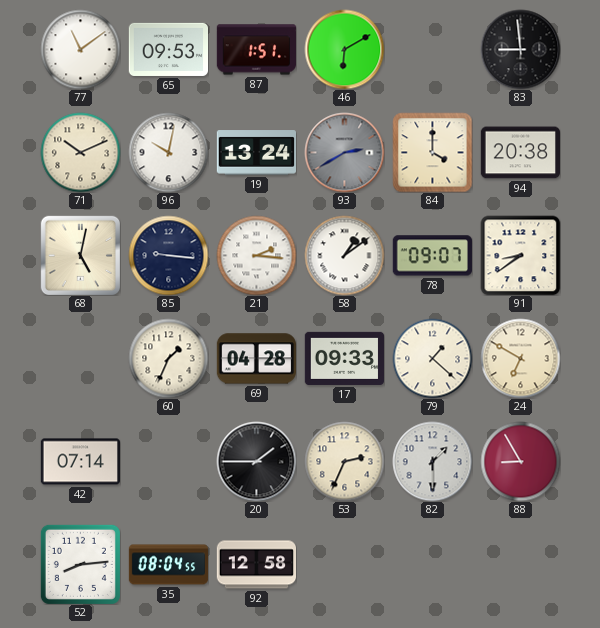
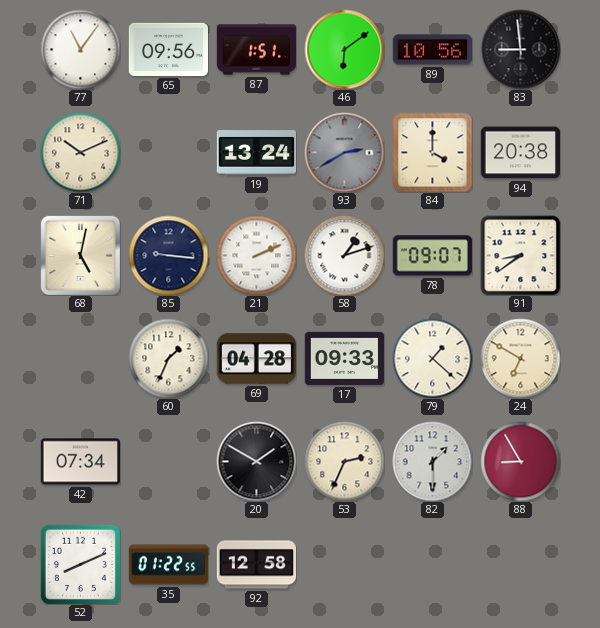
77: 11:09 -> 11:06
65: 09:53 -> 09:56
46: 6:10 -> 6:09
89: none -> 10:56
96: 10:02 -> none
21: 2:16 -> 2:11
58: 1:09 -> 1:12
42: 07:14 -> 07:34
20: 1:45 -> 1:50
52: 8:14 -> 8:11
35: 08:04 -> 01:22
